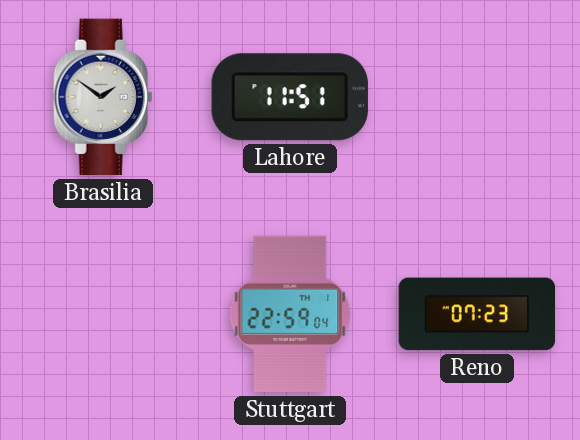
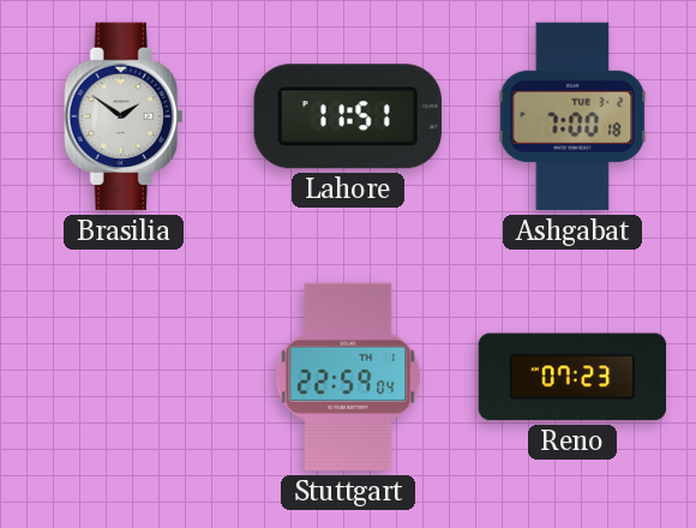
Ashgabat: none -> 7:00
